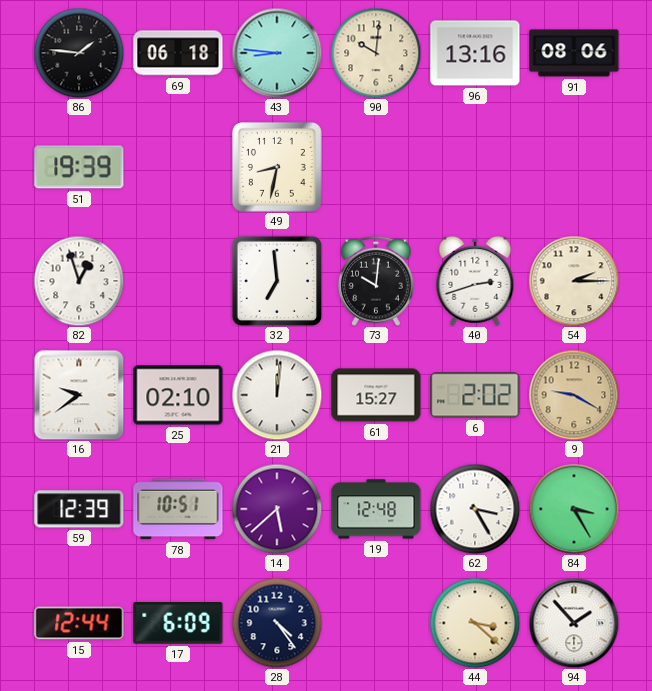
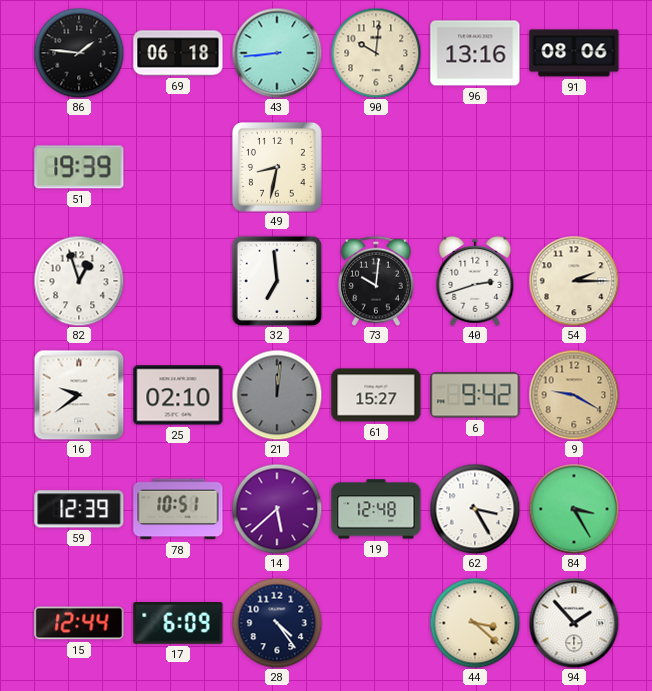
43: 8:46 -> 8:44
21 dial: white -> grey
6: 2:02 -> 9:42
